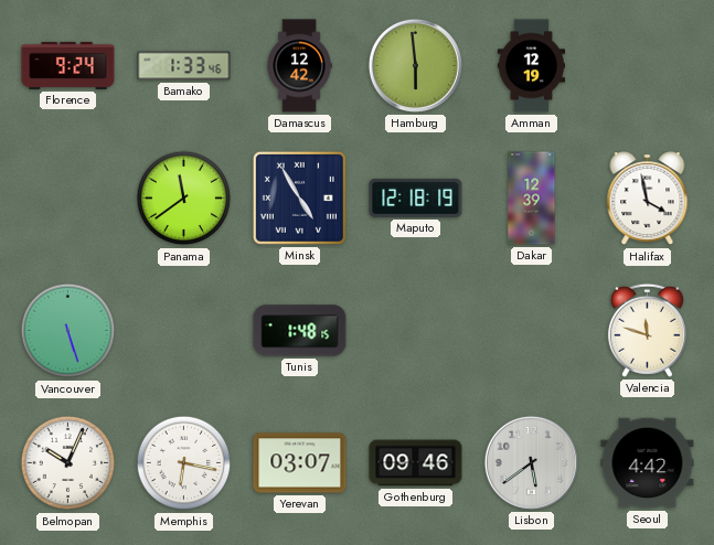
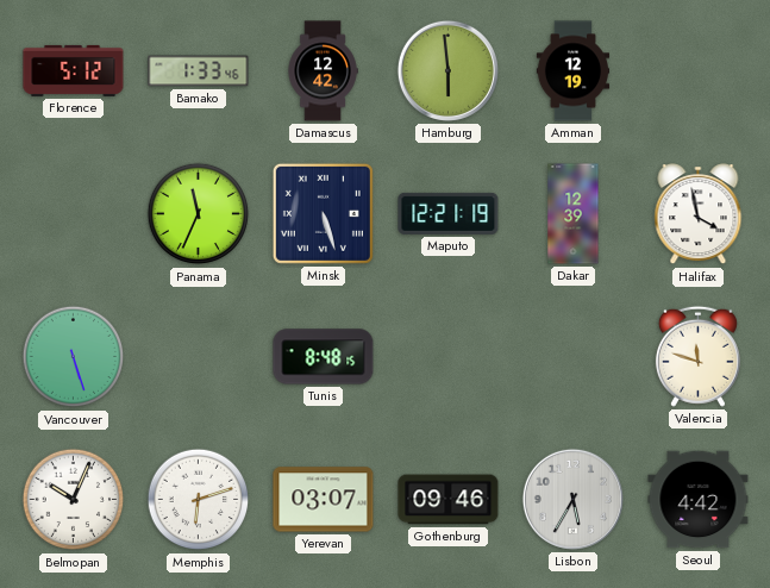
Florence: 9:24 -> 5:12
Panama: 11:39 -> 11:34
Minsk: 4:55 -> 5:27
Maputo: 12:18 -> 12:21
Tunis: 1:48 -> 8:48
Memphis: 6:17 -> 6:12
Lisbon: 5:39 -> 5:35
